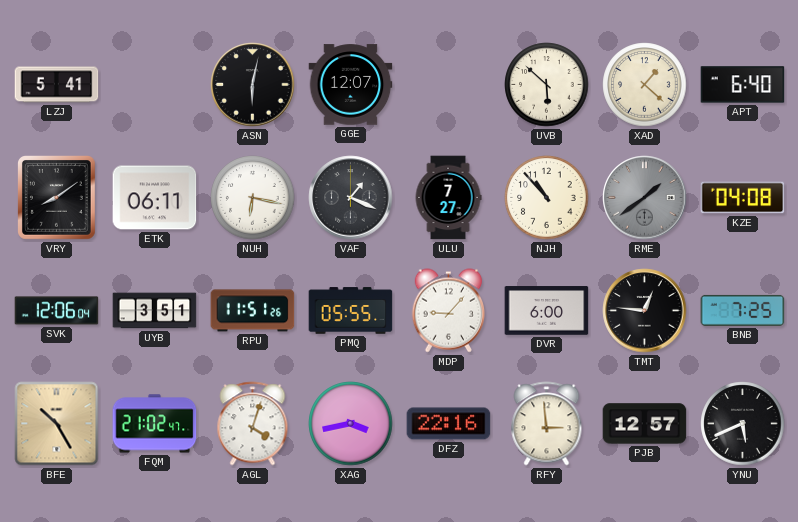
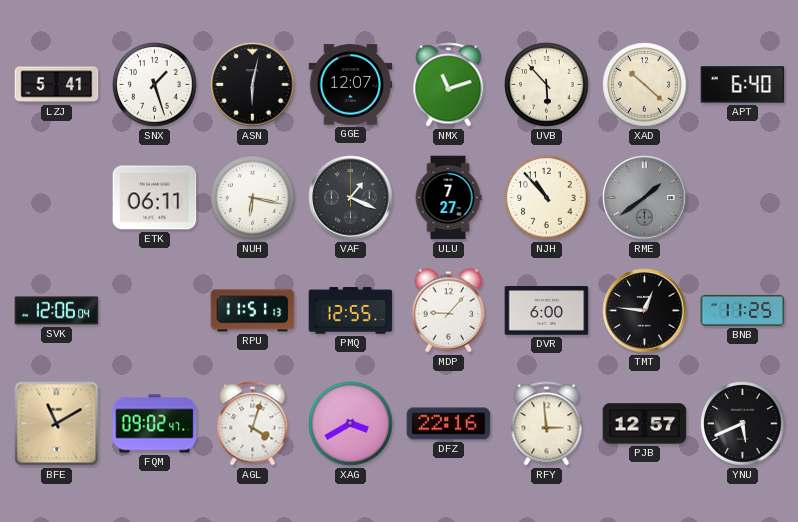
SNX: none -> 1:27
NMX: none -> 11:12
UVB: 5:52 -> 5:53
XAD: 1:22 -> 10:22
VRY: 8:09 -> none
KZE: 04:08 -> none
UYB: 3:51 -> none
RPU: 11:51:26 -> 11:51:13
PMQ: 05:55 -> 12:55
BNB: 7:25 -> 11:25
BFE: 10:25 -> 11:10
FQM: 21:02 -> 09:02
XAG: 3:43 -> 3:40
